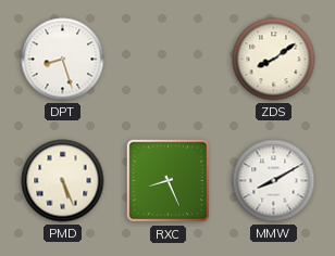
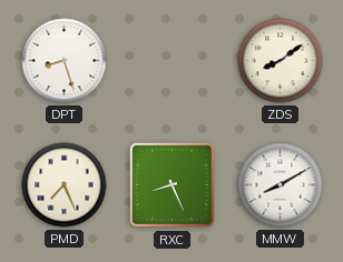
PMD: 5:26 -> 7:26
